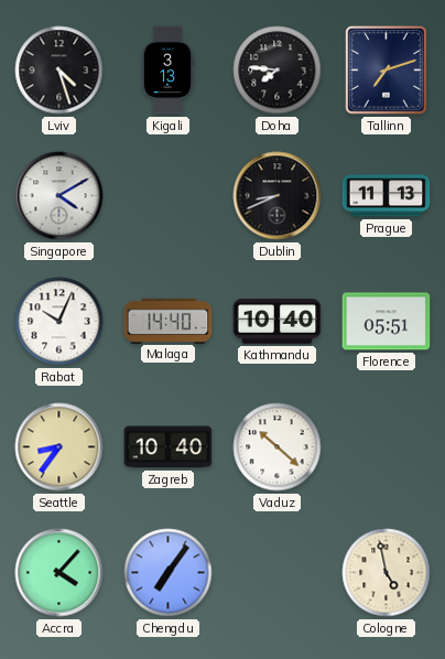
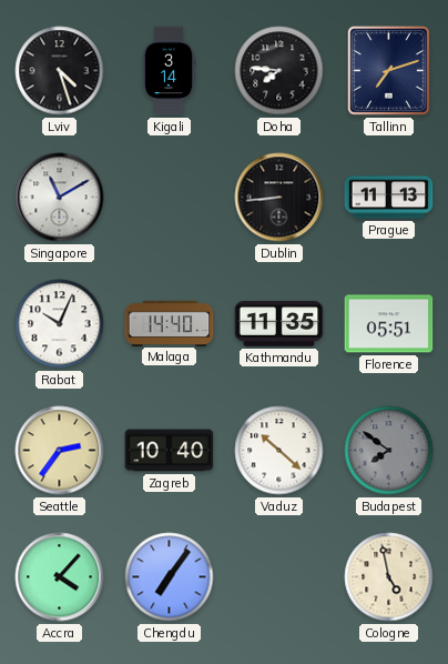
Kigali: 3:13 -> 3:14
Singapore: 4:10 -> 11:10
Dublin: 8:41 -> 8:44
Kathmandu: 10:40 -> 11:35
Seattle: 8:36 -> 2:36
Budapest: none -> 7:51
